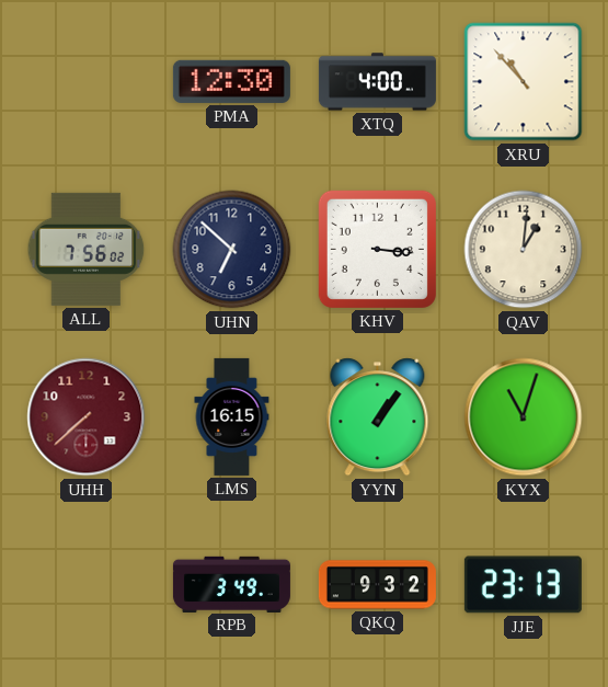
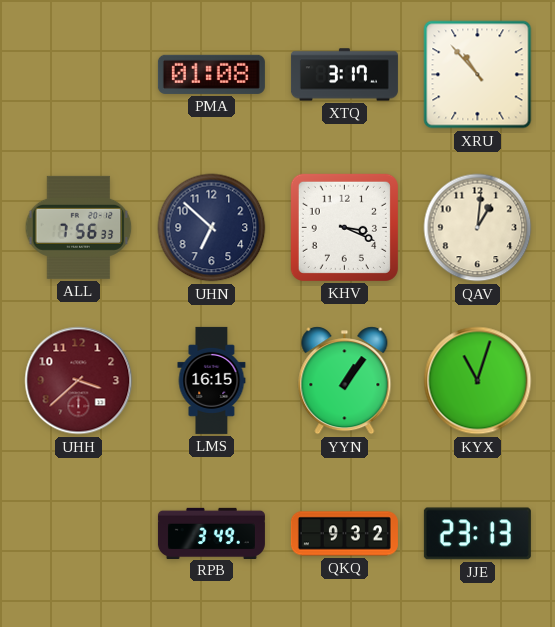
PMA: 12:30 -> 01:08
XTQ: 4:00 -> 3:17
ALL: 7:56:02 -> 7:56:33
KHV: 3:16 -> 3:19
UHH: 7:38 -> 3:38
